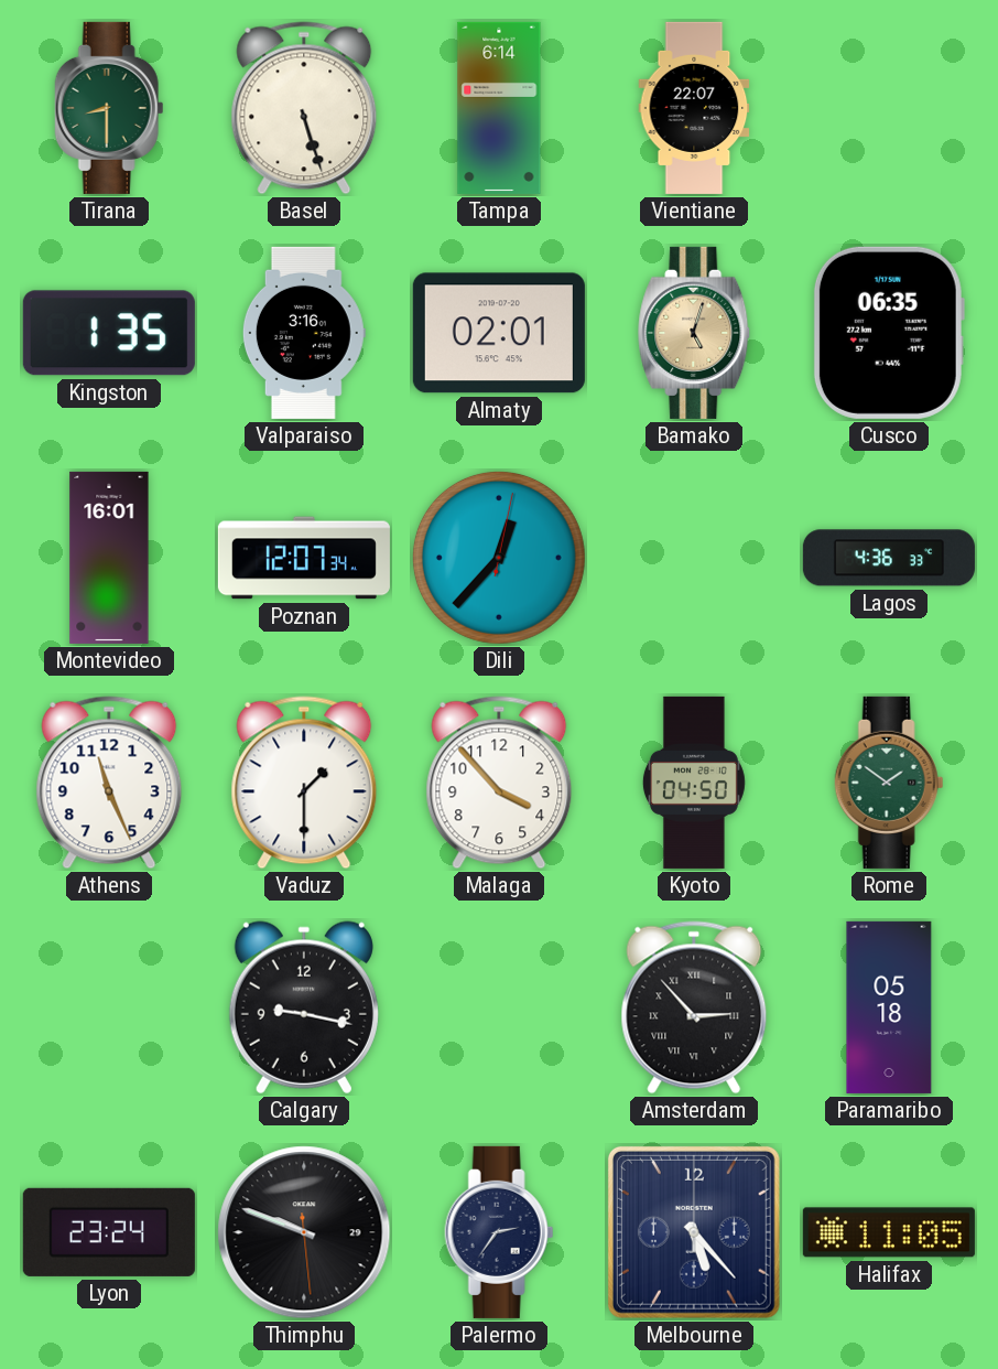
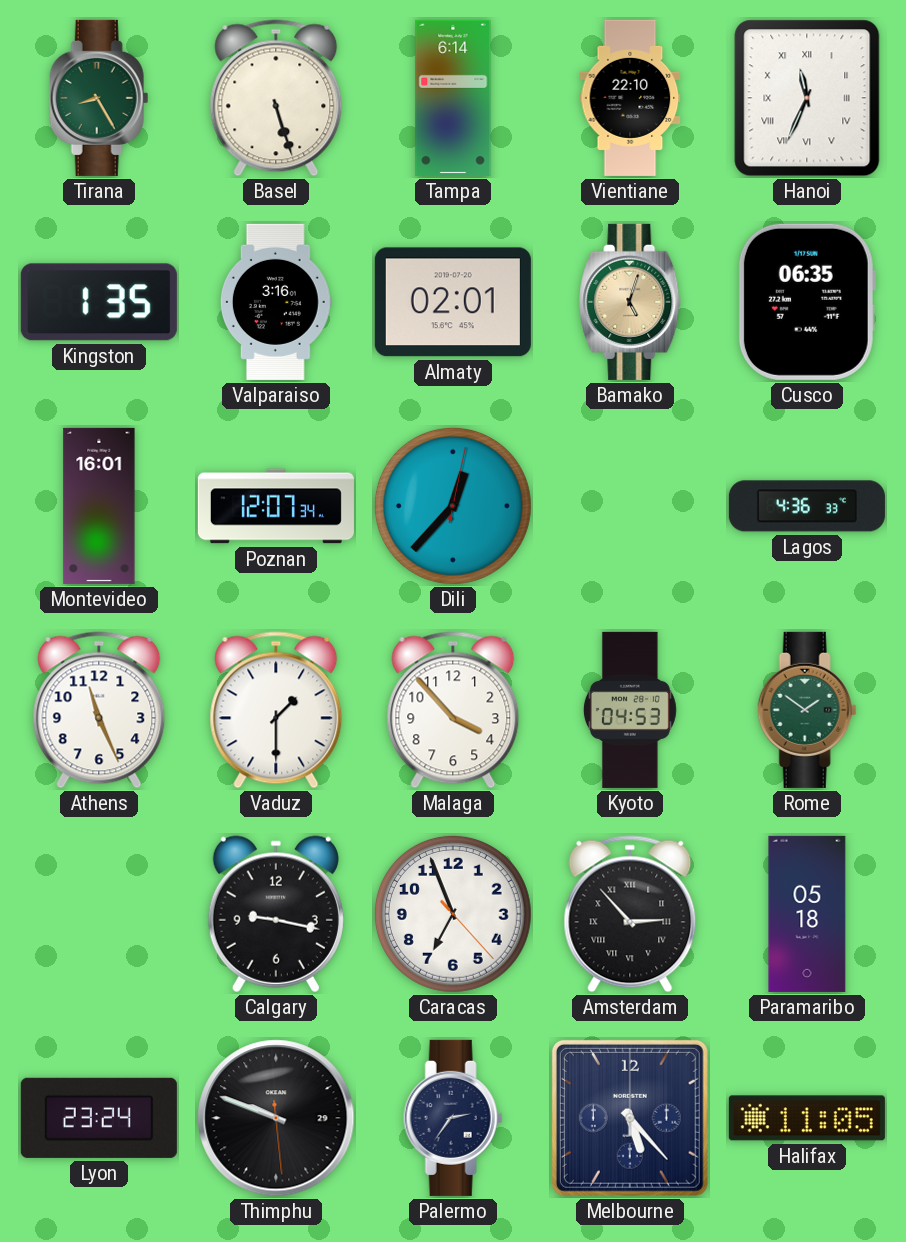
Tirana: 8:30 -> 8:25
Vientiane: 22:07 -> 22:10
Hanoi: none -> 11:34
Kyoto: 04:50 -> 04:53
Caracas: none -> 6:56
